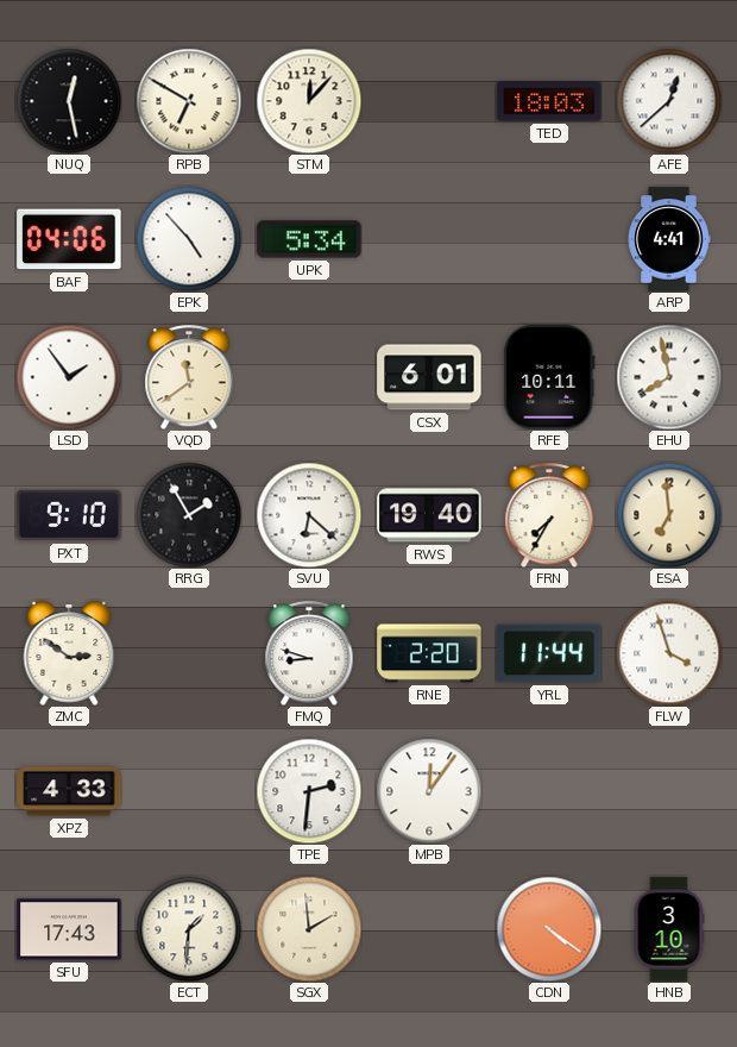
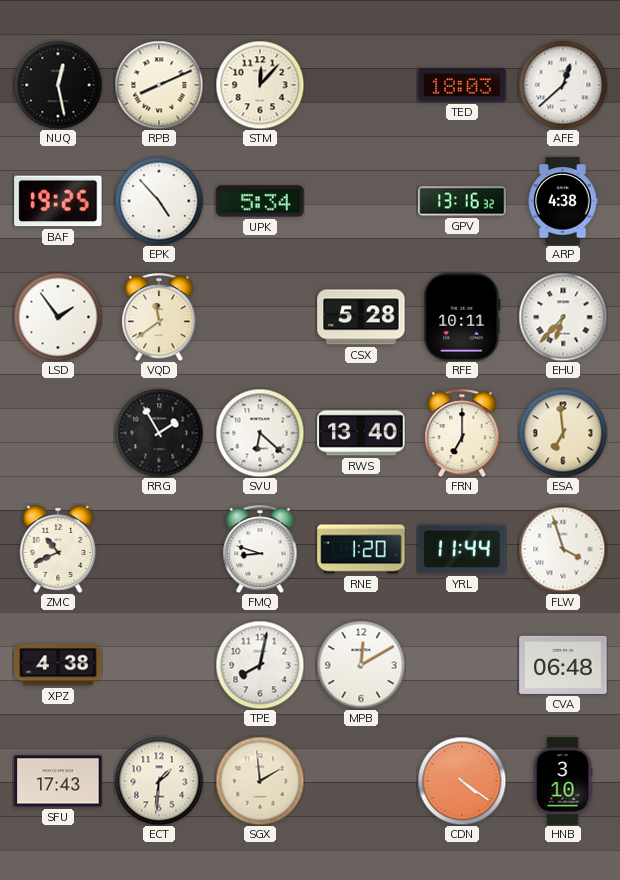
RPB: 6:50 -> 8:11
BAF: 04:06 -> 19:25
GPV: none -> 13:16
ARP: 4:41 -> 4:38
CSX: 6:01 -> 5:28
EHU: 7:58 -> 6:37
PXT: 9:10 -> none
RWS: 19:40 -> 13:40
FRN: 7:35 -> 7:00
ZMC: 2:51 -> 10:41
RNE: 2:20 -> 1:20
XPZ: 4:33 -> 4:38
TPE: 2:31 -> 8:02
MPB: 12:06 -> 12:10
CVA: none -> 06:48
